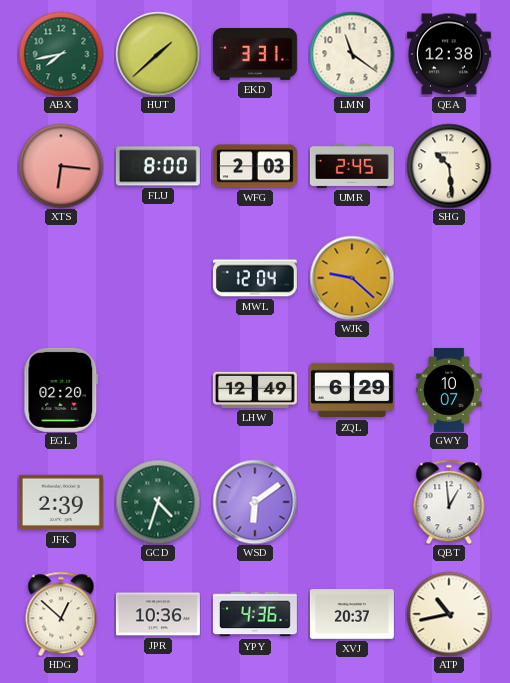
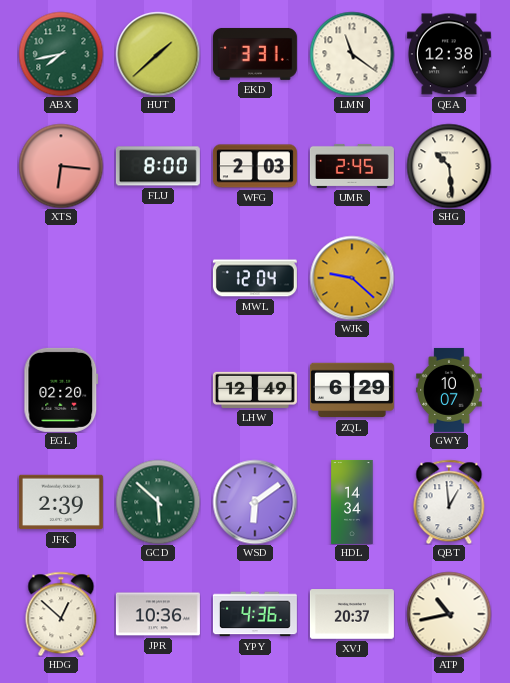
GCD: 4:33 -> 5:52
HDL: none -> 14:34
